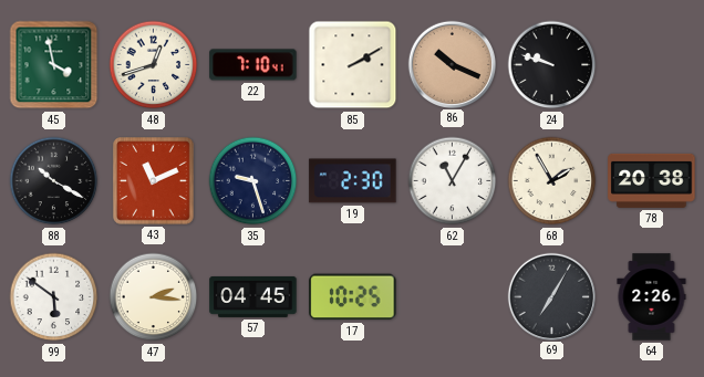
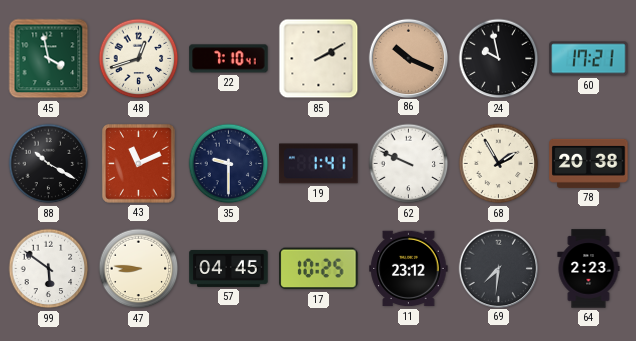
24: 9:48 -> 9:58
60: none -> 17:21
35: 9:27 -> 9:30
19: 2:30 -> 1:41
62: 11:05 -> 9:49
47: 2:16 -> 8:46
11: none -> 23:12
69: 7:05 -> 7:31
64: 2:26 -> 2:23
